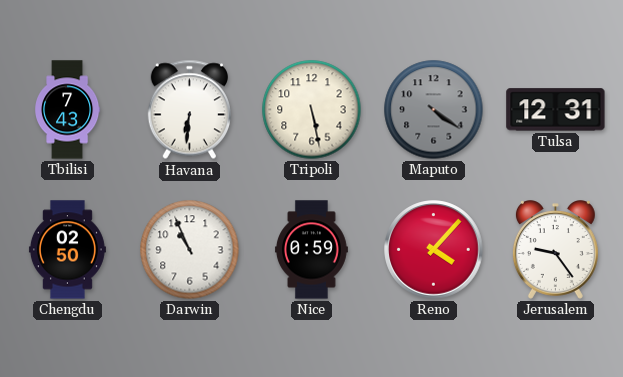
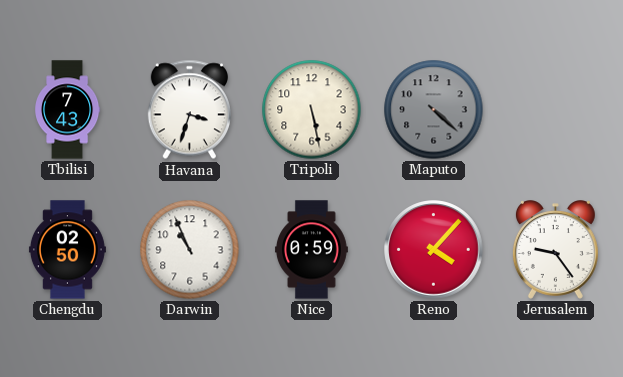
Havana: 6:31 -> 3:33
Maputo: 4:21 -> 4:22
Tulsa: 12:31 -> none
